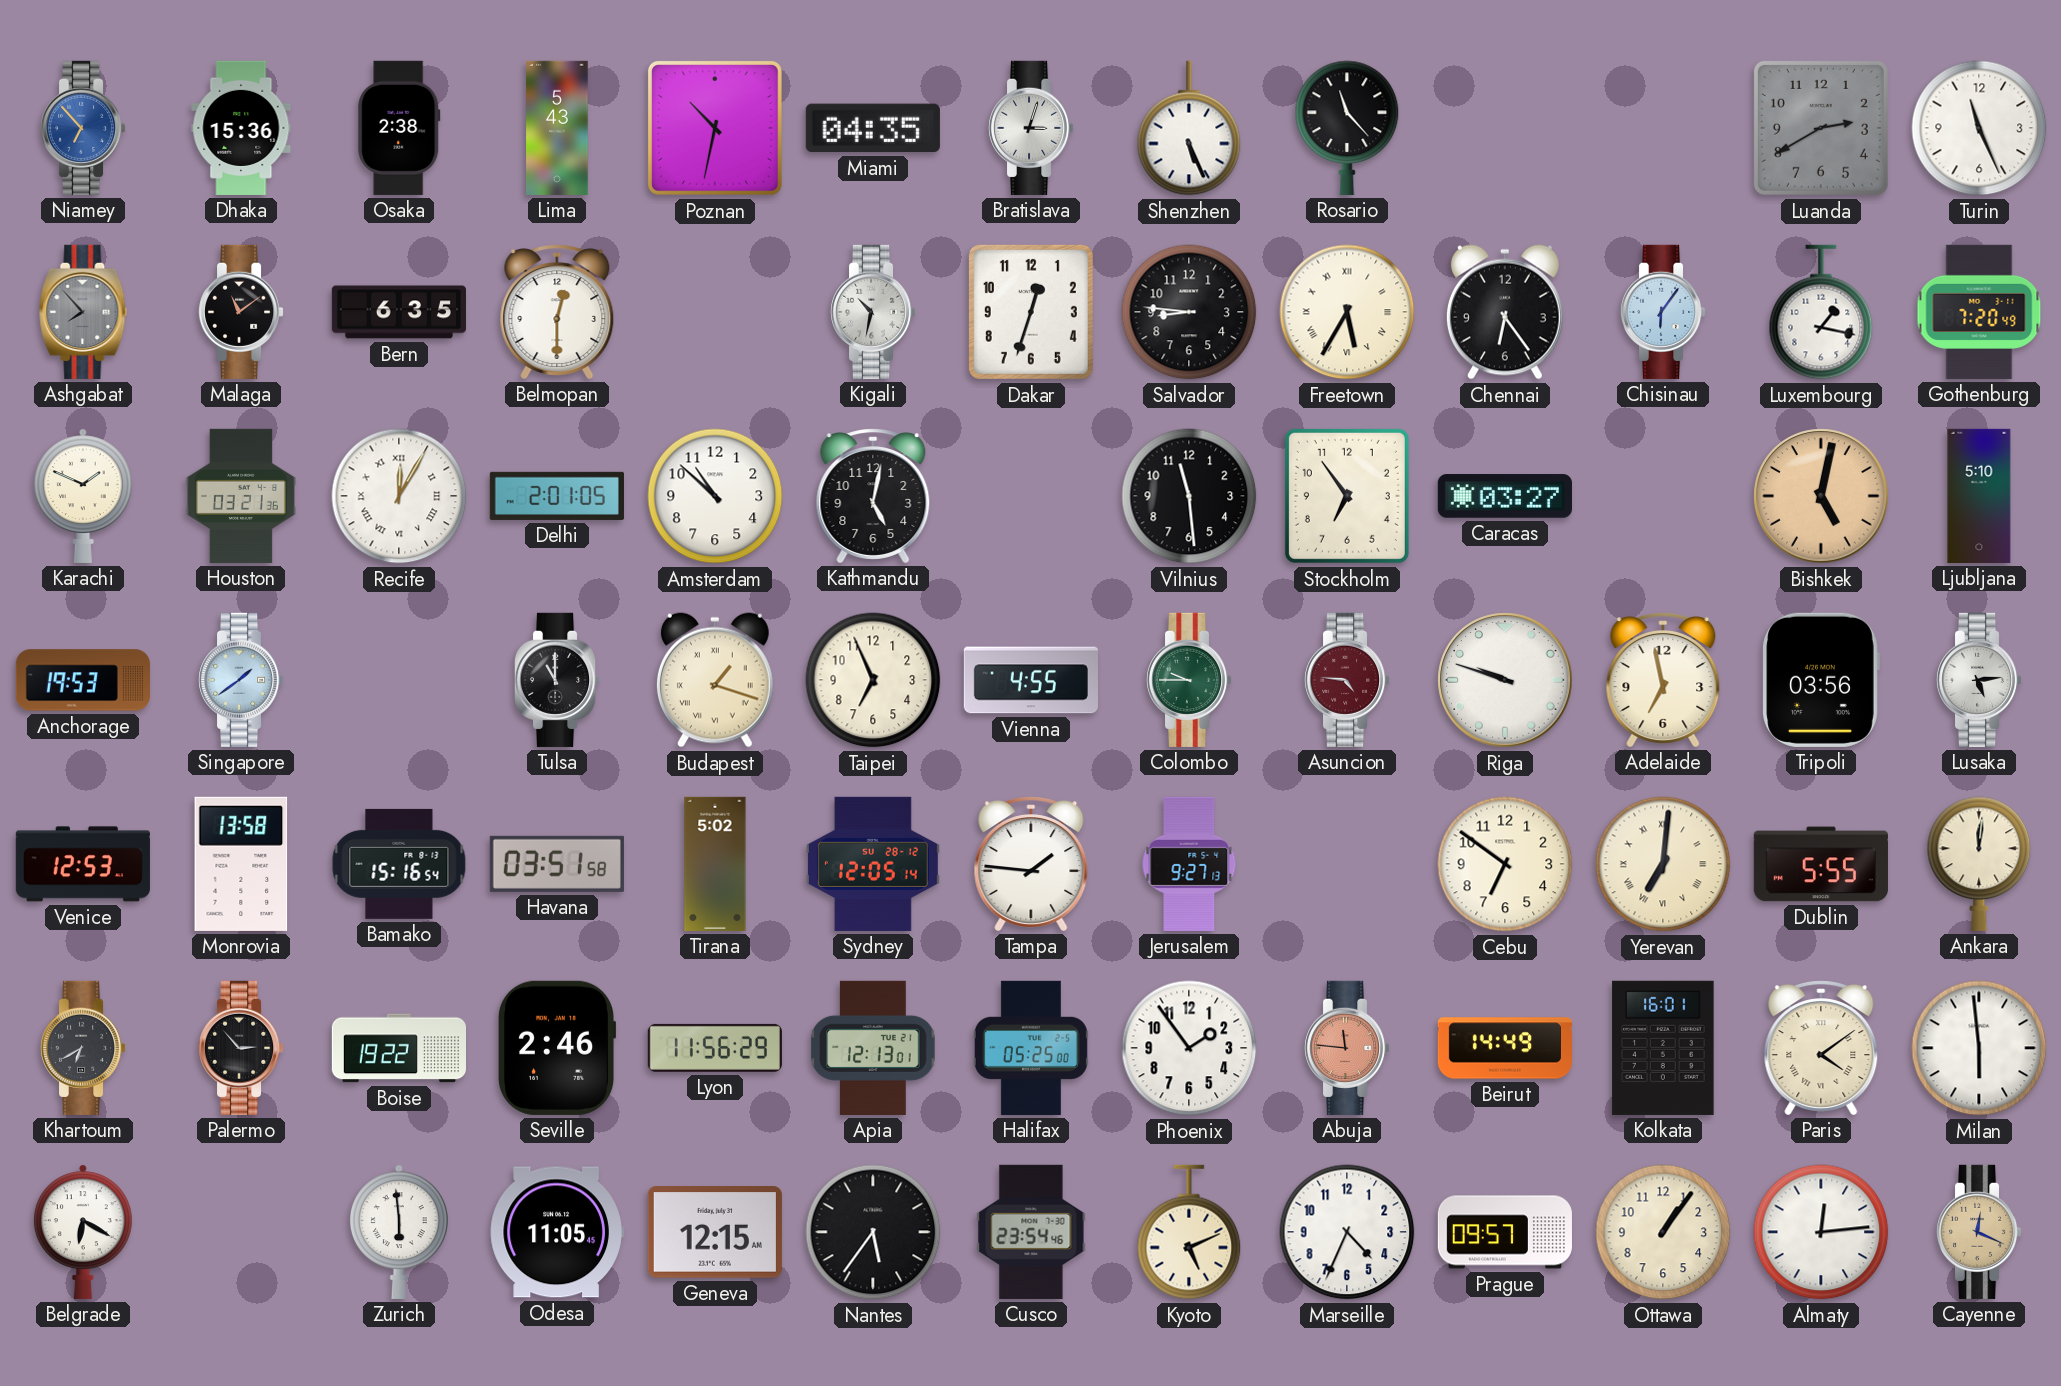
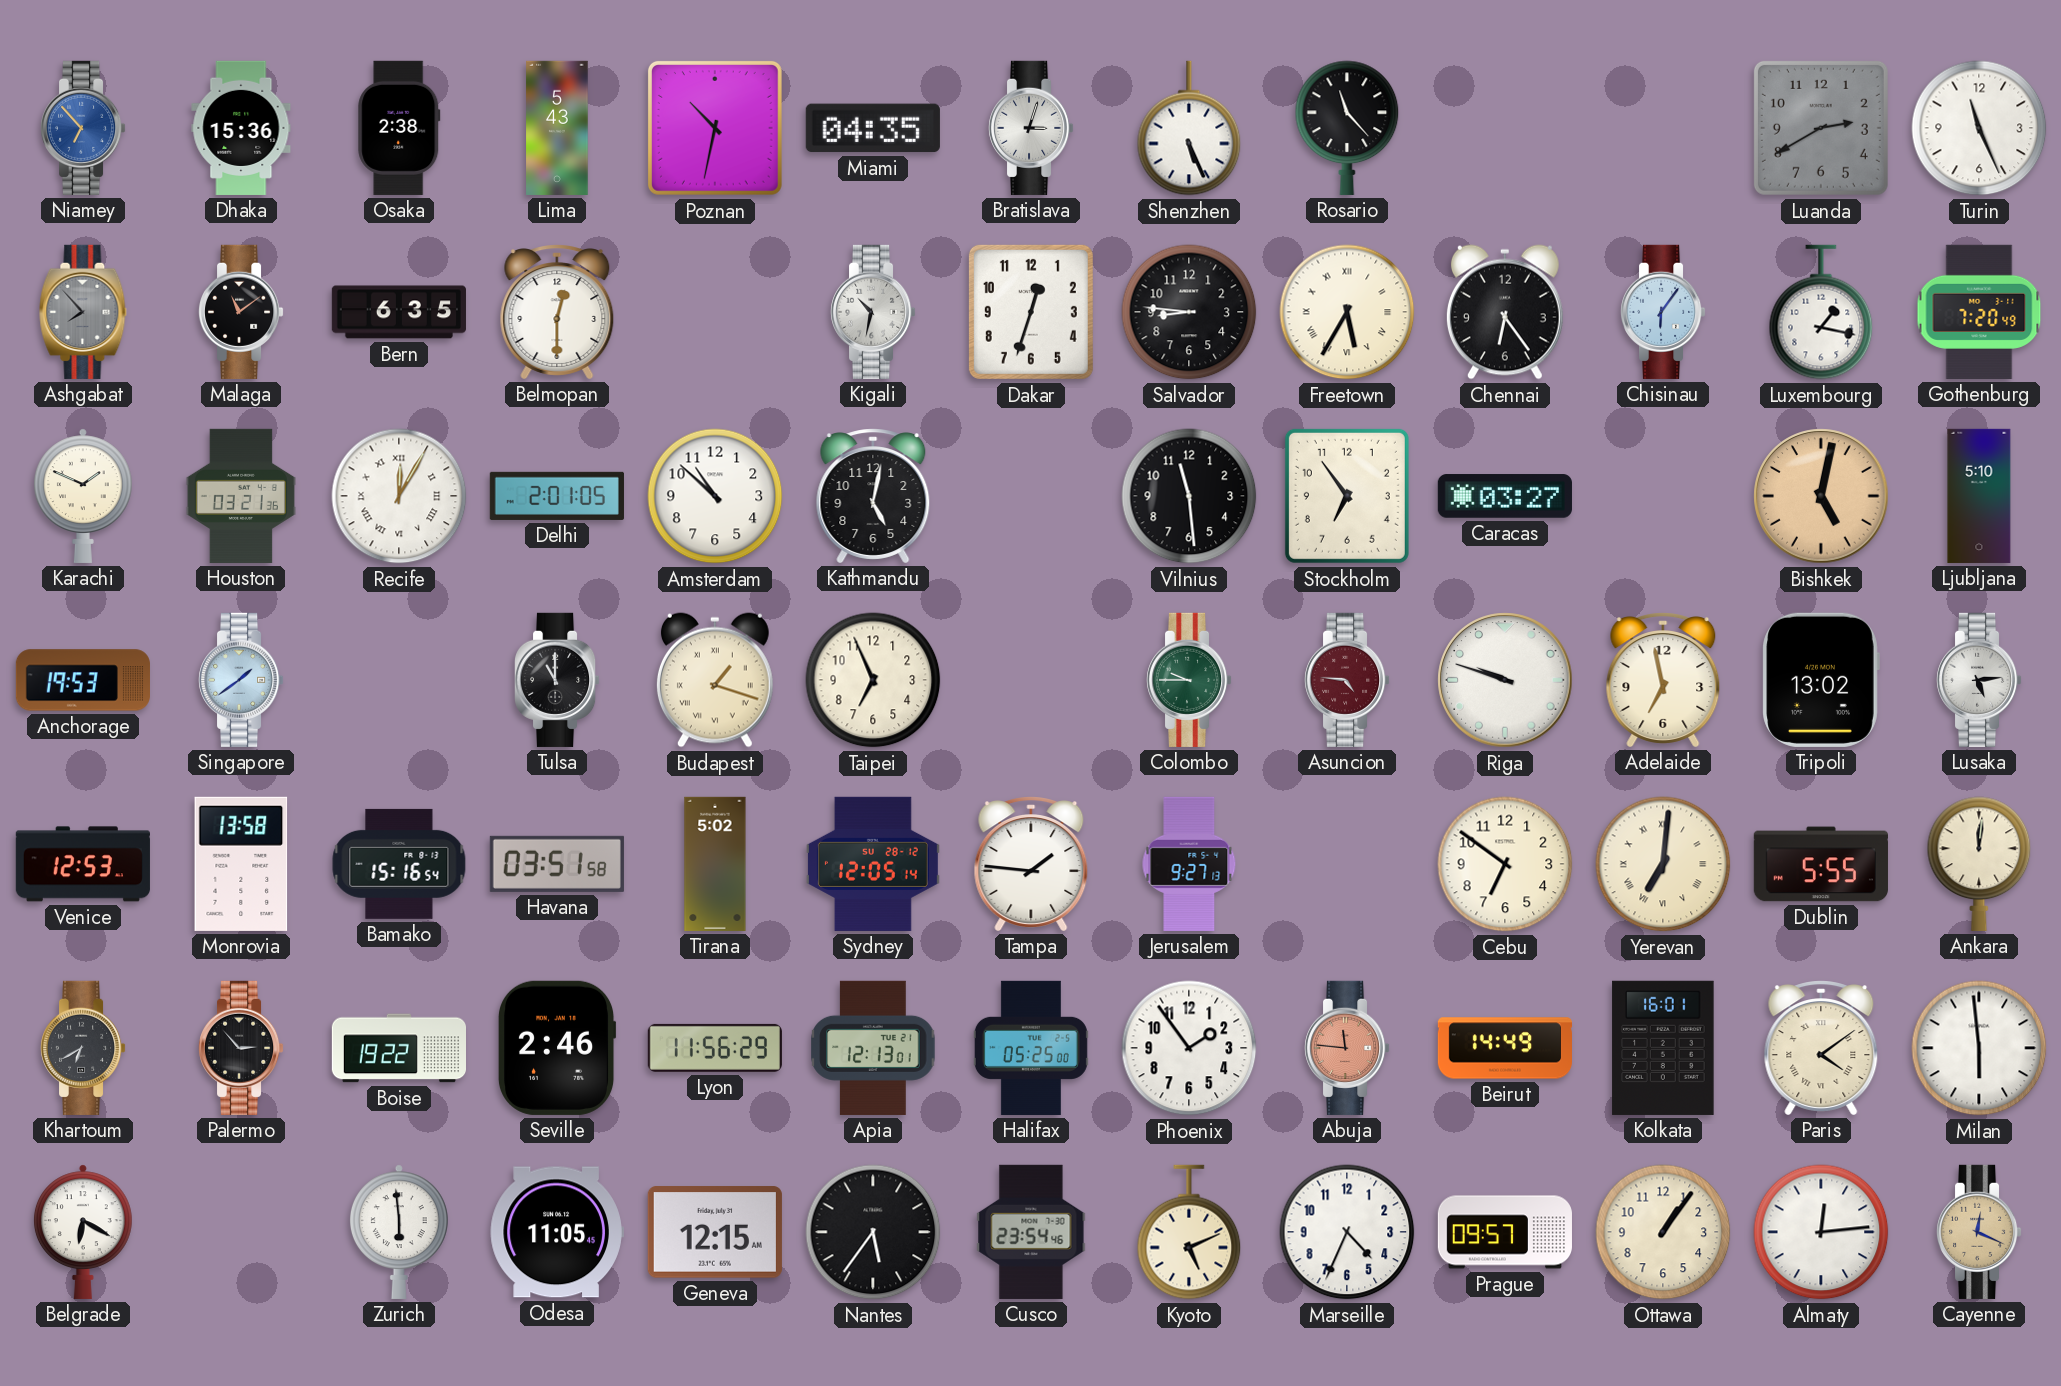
Vienna: 4:55 -> none
Tripoli: 03:56 -> 13:02
